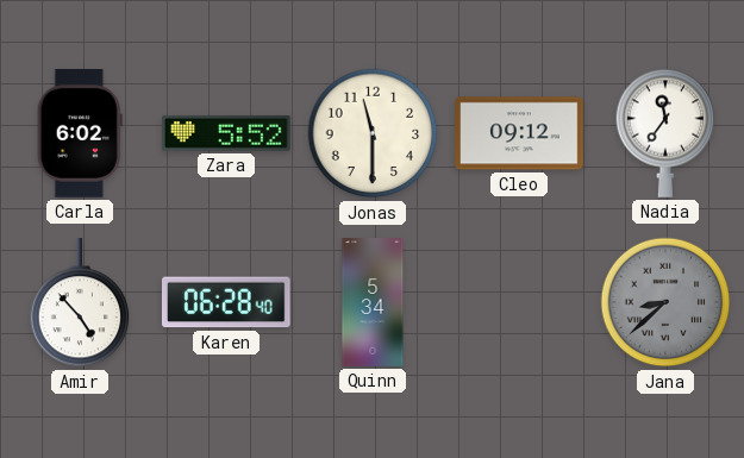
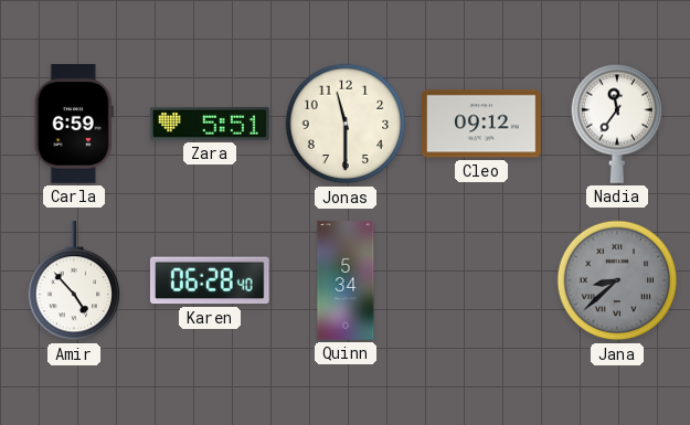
Carla: 6:02 -> 6:59
Zara: 5:52 -> 5:51
